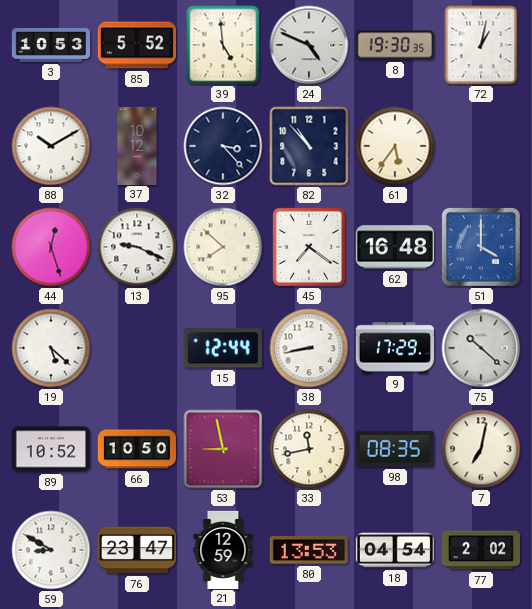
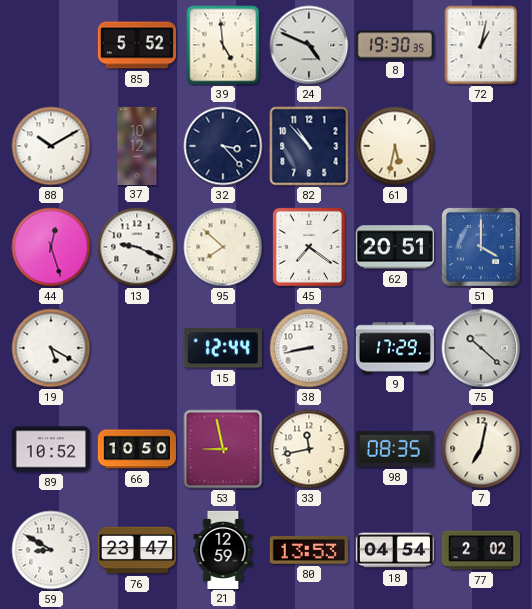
3: 10:53 -> none
61: 5:36 -> 5:32
62: 16:48 -> 20:51
19: 5:22 -> 5:20
